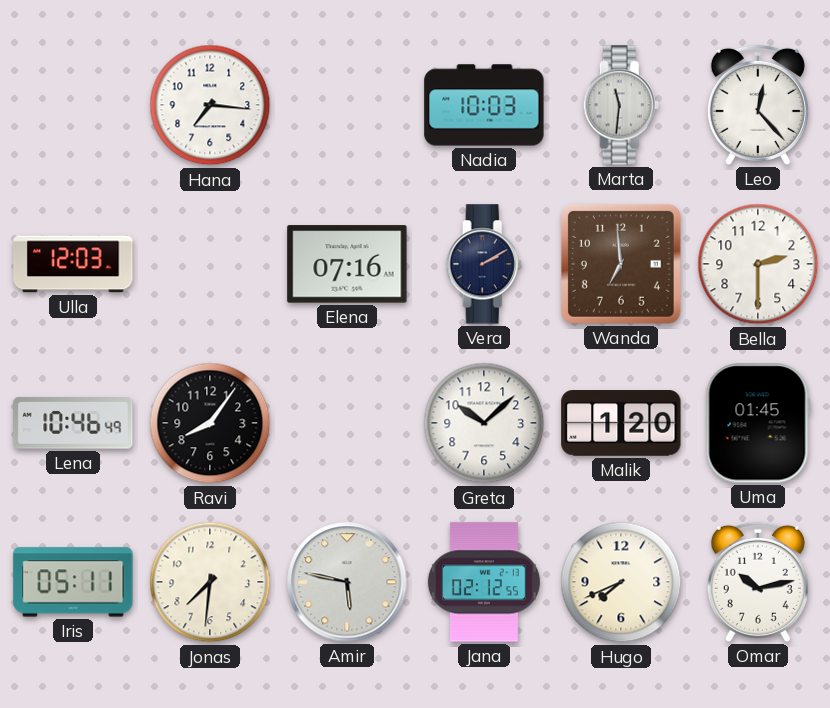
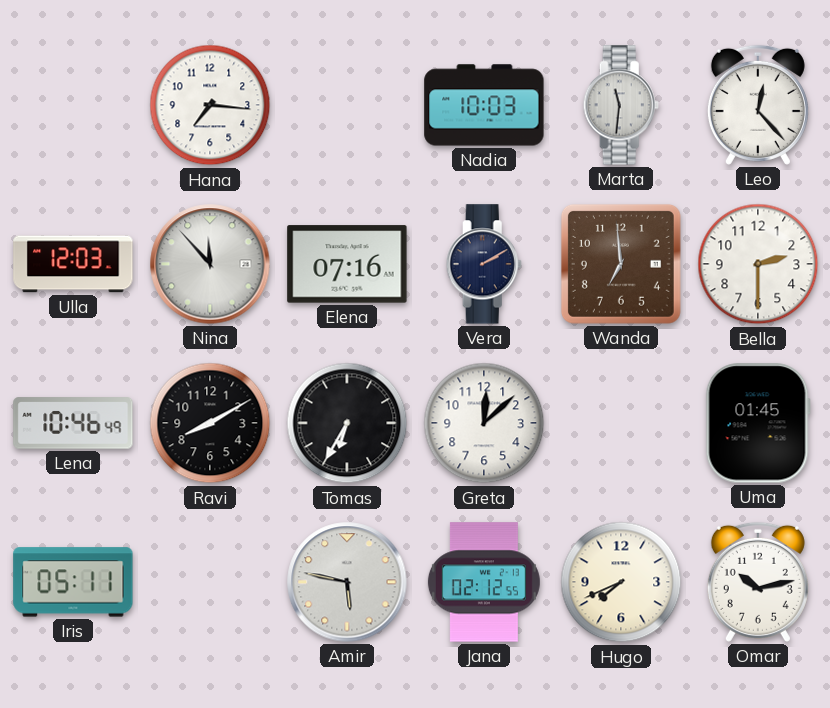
Nina: none -> 11:53
Ravi: 8:06 -> 8:10
Tomas: none -> 6:35
Greta: 10:08 -> 12:08
Malik: 1:20 -> none
Jonas: 7:31 -> none
